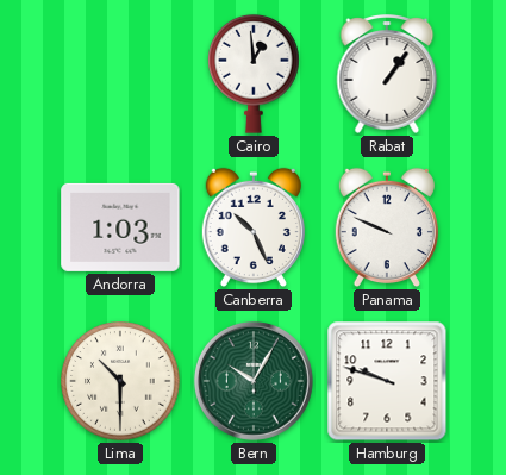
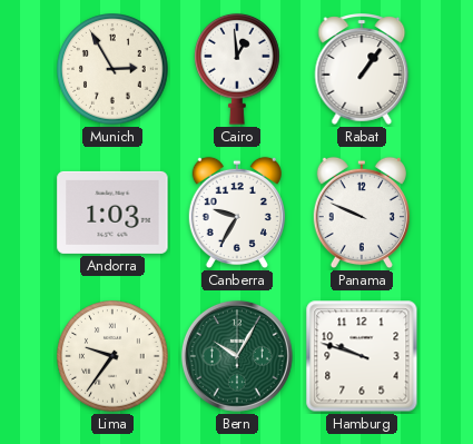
Munich: none -> 2:55
Canberra: 10:26 -> 9:35
Lima: 10:30 -> 9:36
